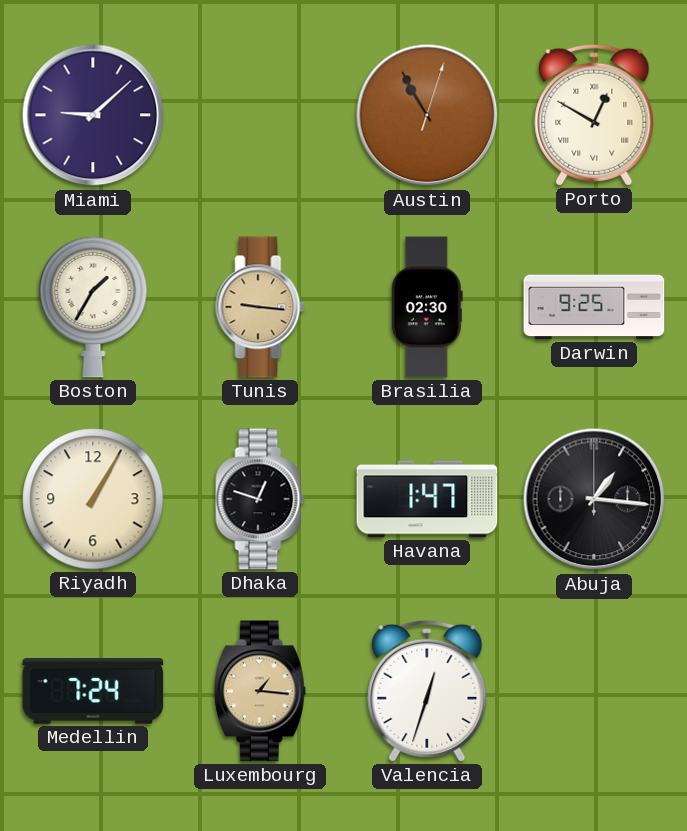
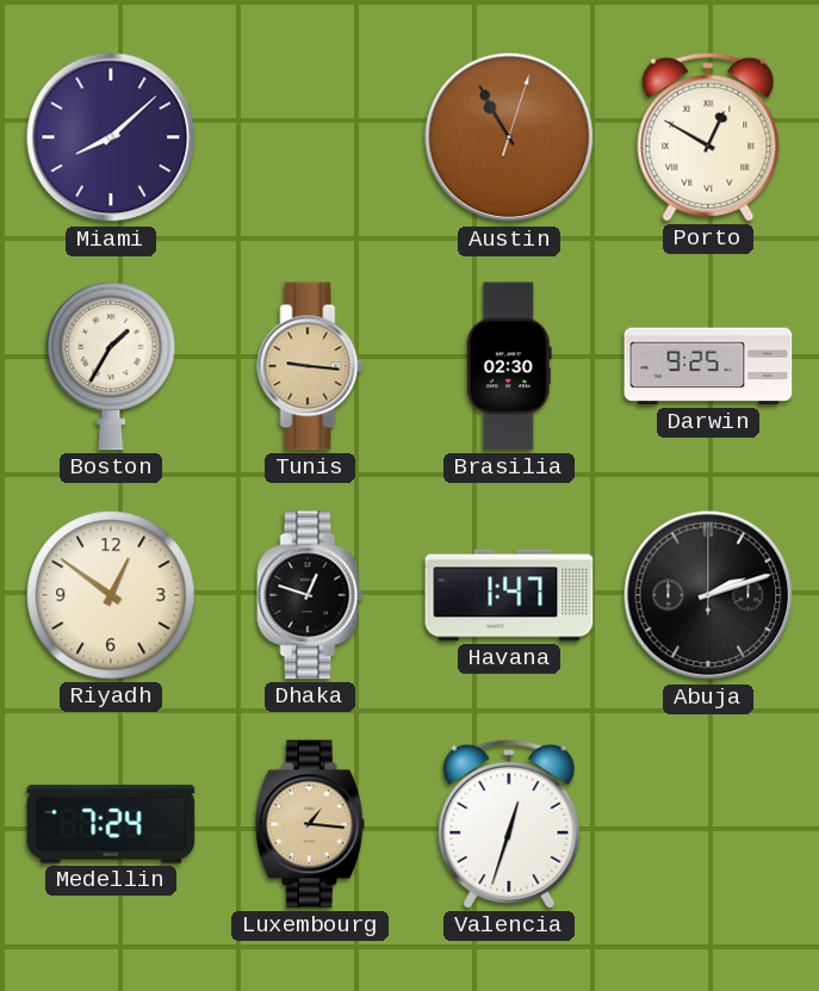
Miami: 9:08 -> 8:08
Riyadh: 1:05 -> 12:51
Abuja: 1:16 -> 2:12
